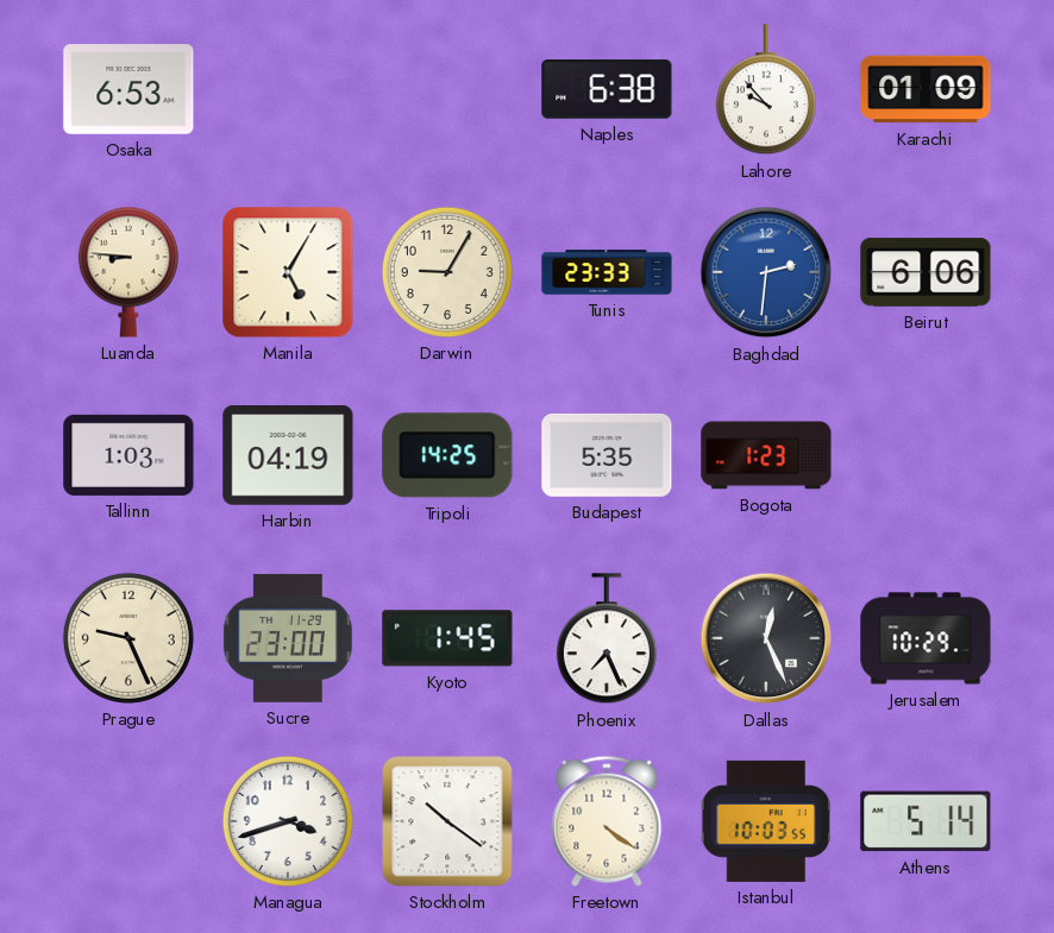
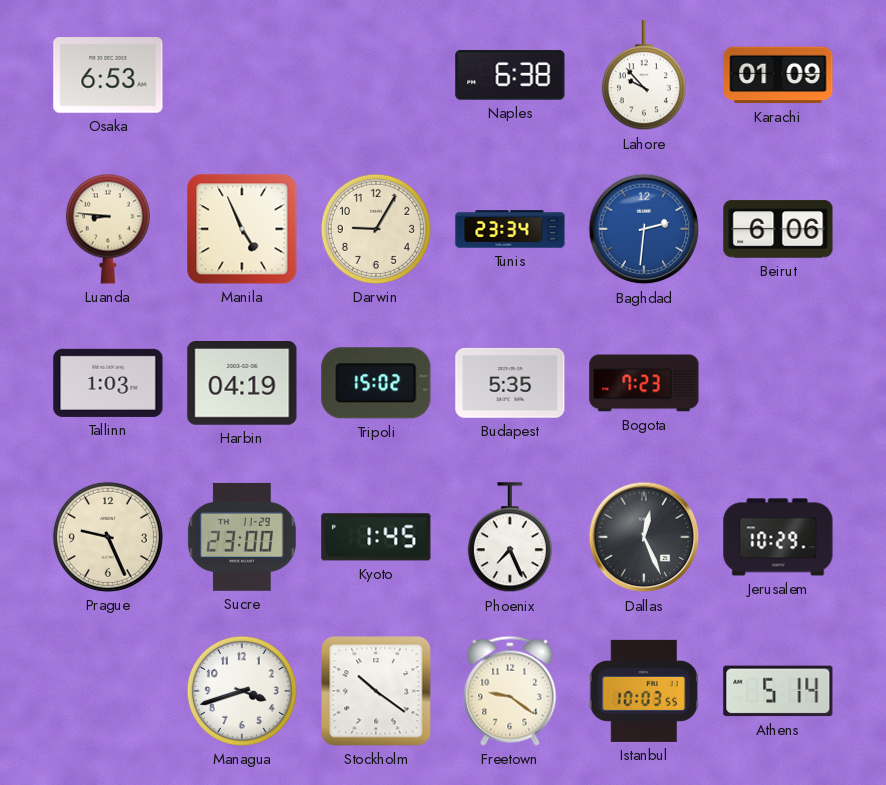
Manila: 5:05 -> 4:56
Tunis: 23:33 -> 23:34
Tripoli: 14:25 -> 15:02
Bogota: 1:23 -> 7:23
Freetown: 4:21 -> 9:21
